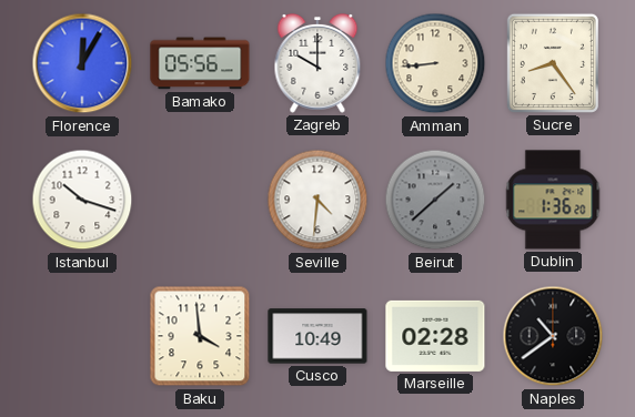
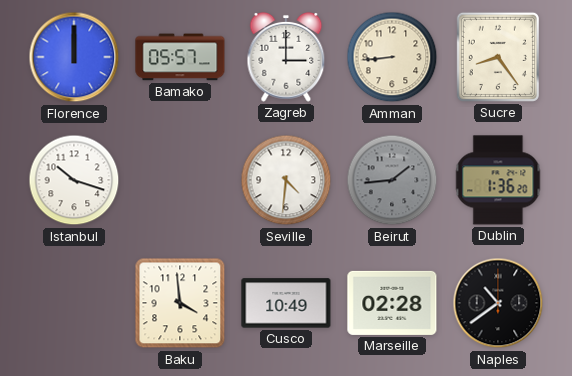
Florence: 12:05 -> 12:00
Bamako: 05:56 -> 05:57
Zagreb: 10:00 -> 3:00
Beirut: 1:38 -> 1:44
